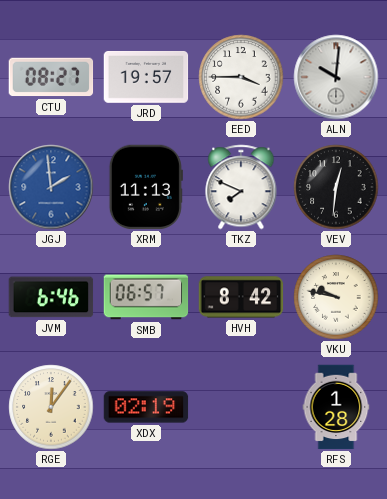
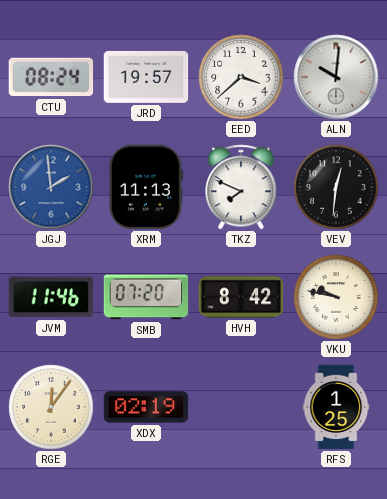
CTU: 08:27 -> 08:24
EED: 3:45 -> 3:38
JVM: 6:46 -> 11:46
SMB: 06:57 -> 07:20
RFS: 1:28 -> 1:25
